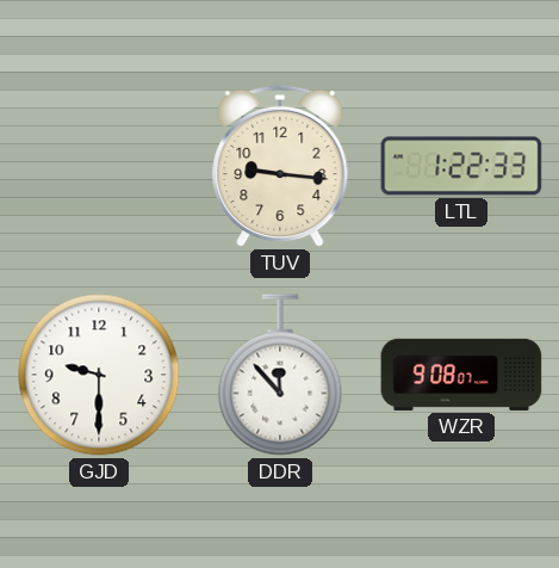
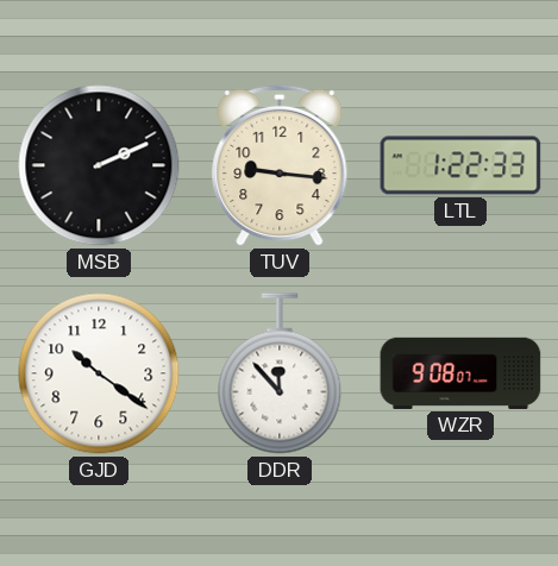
MSB: none -> 2:11
GJD: 9:30 -> 10:21
